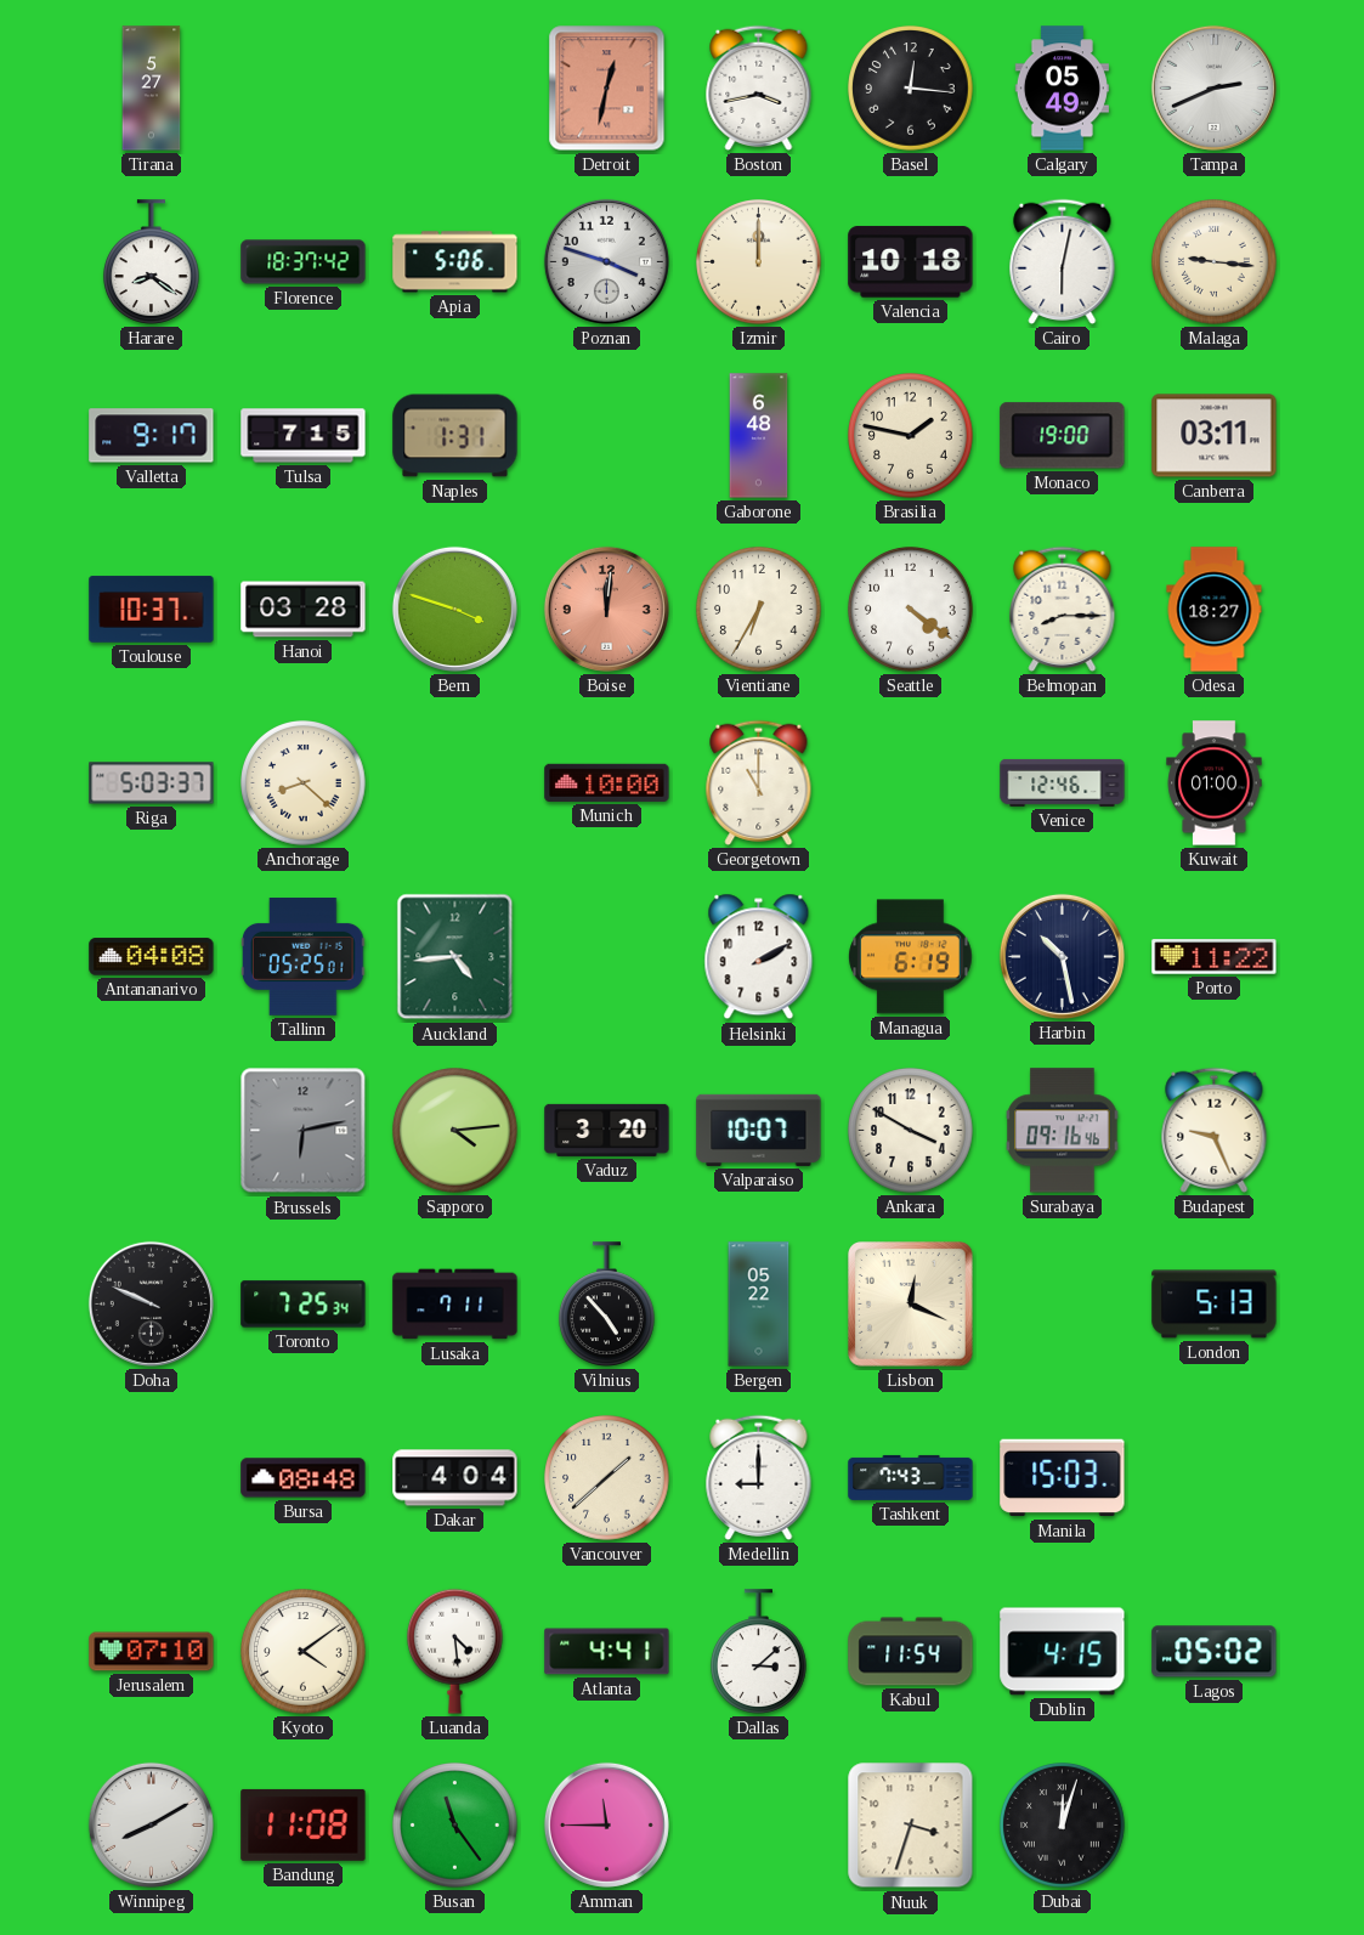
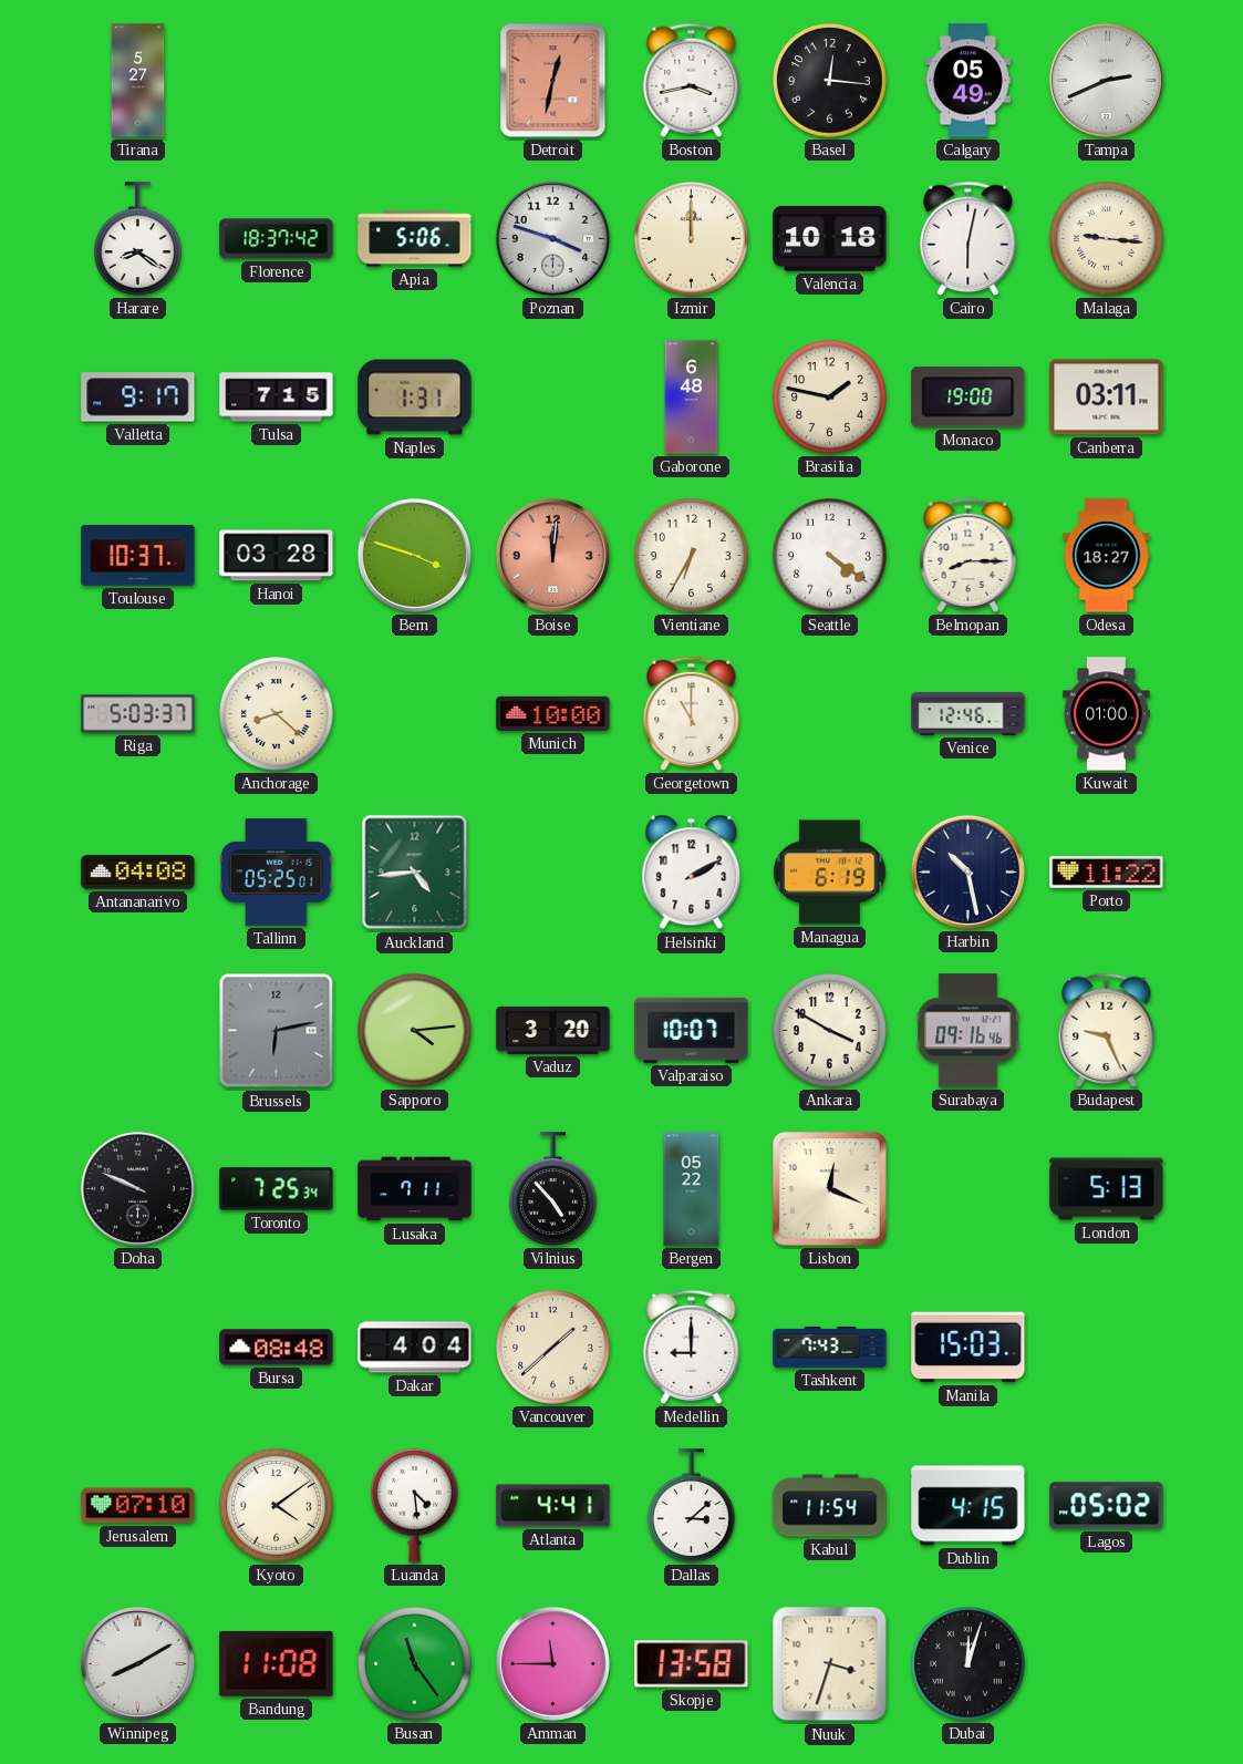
Skopje: none -> 13:58
